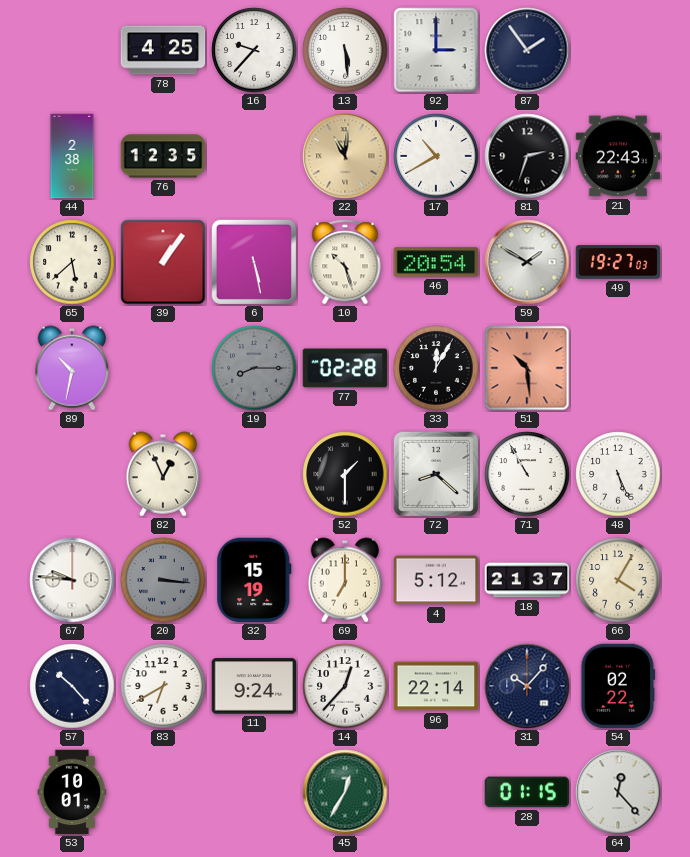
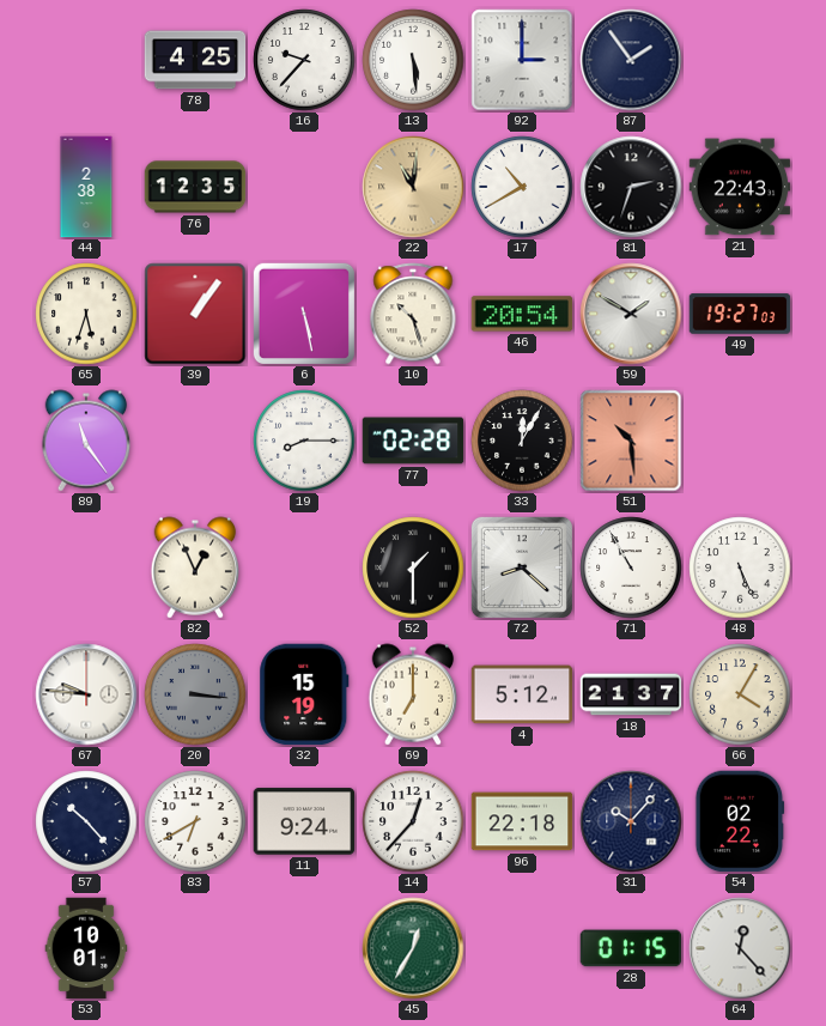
65: 5:38 -> 5:33
89: 10:32 -> 11:24
19 dial: grey -> white
96: 22:14 -> 22:18
